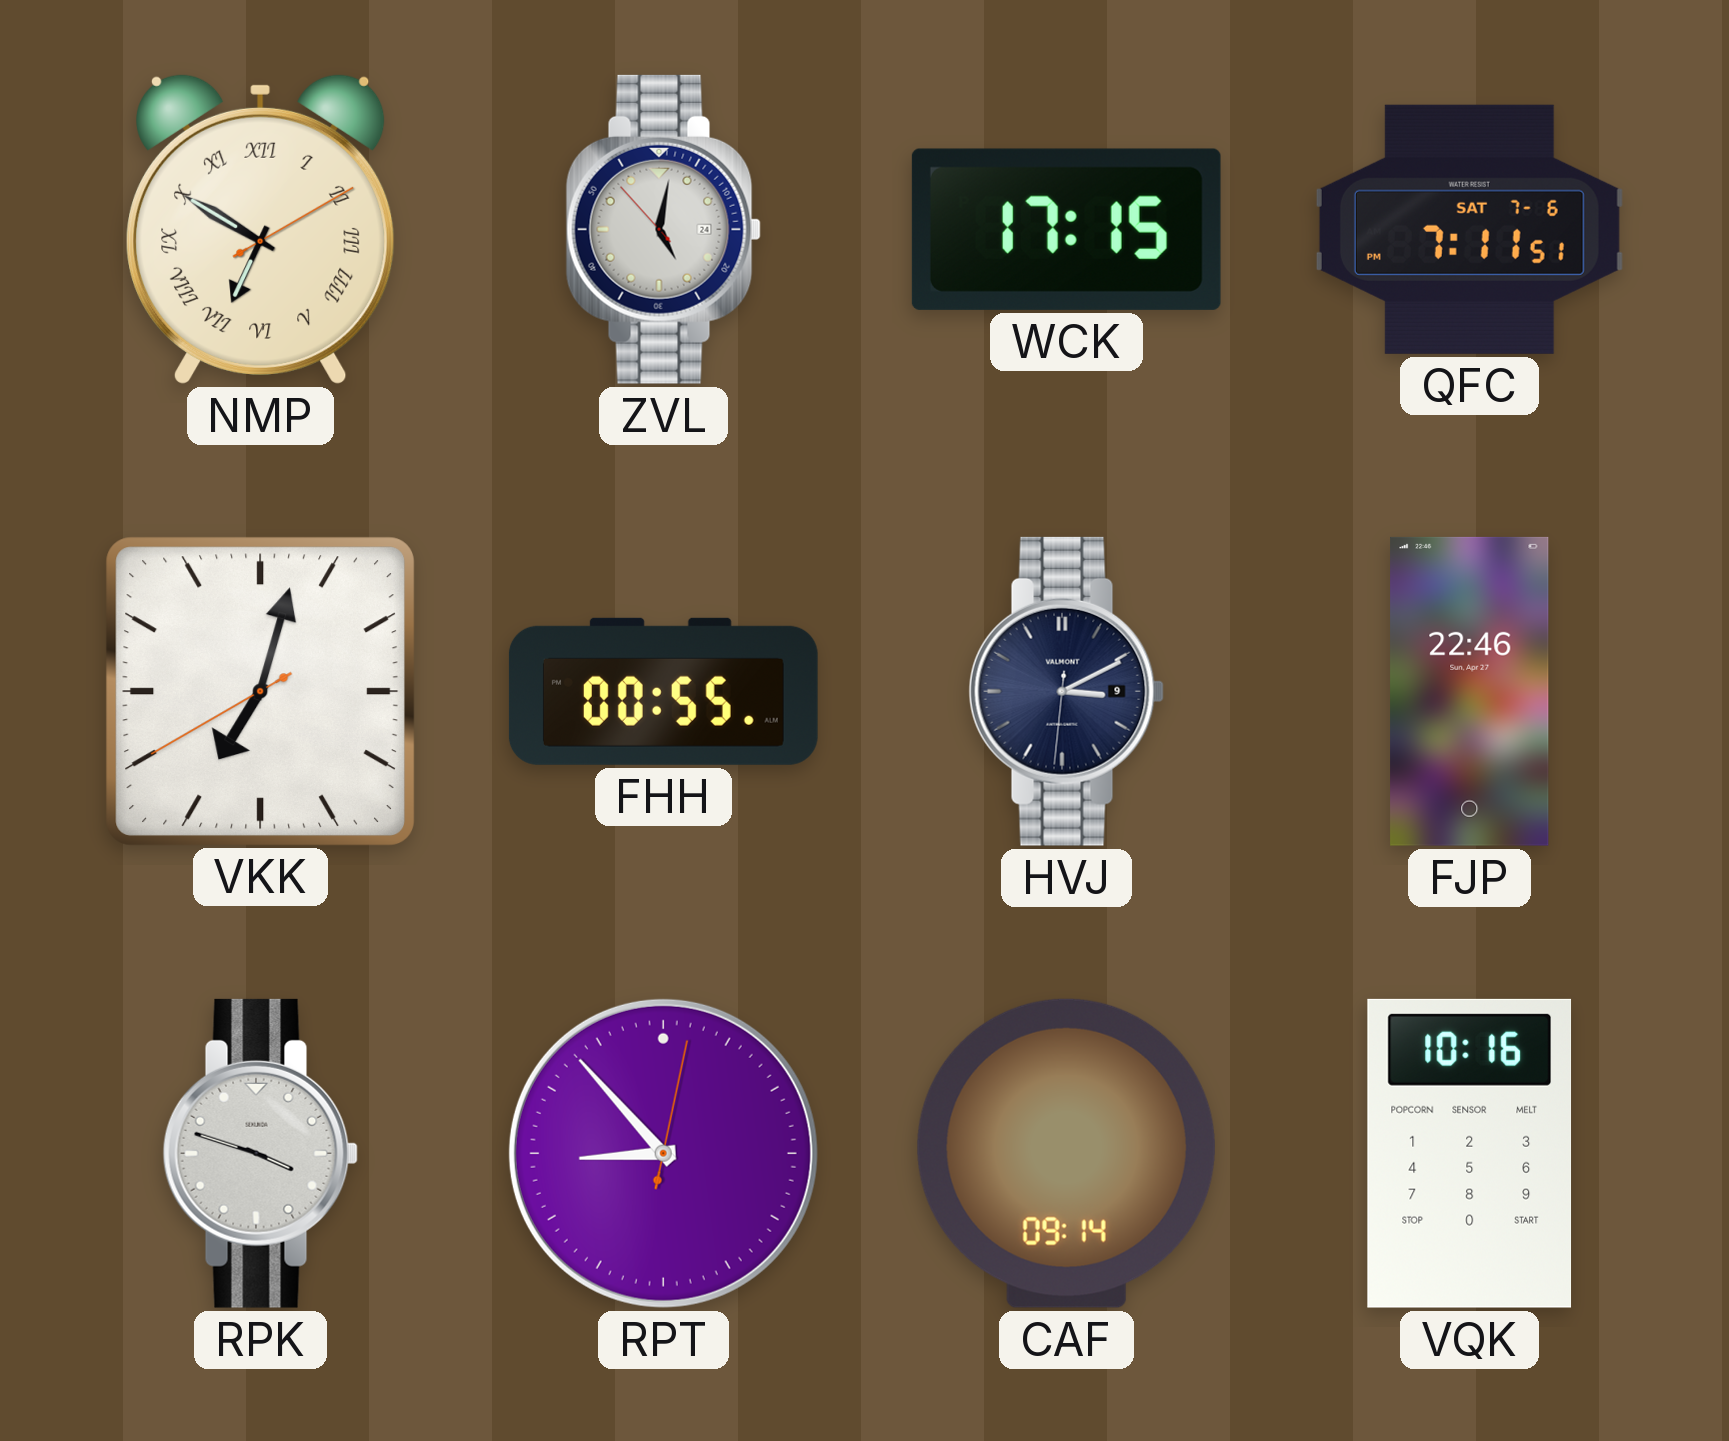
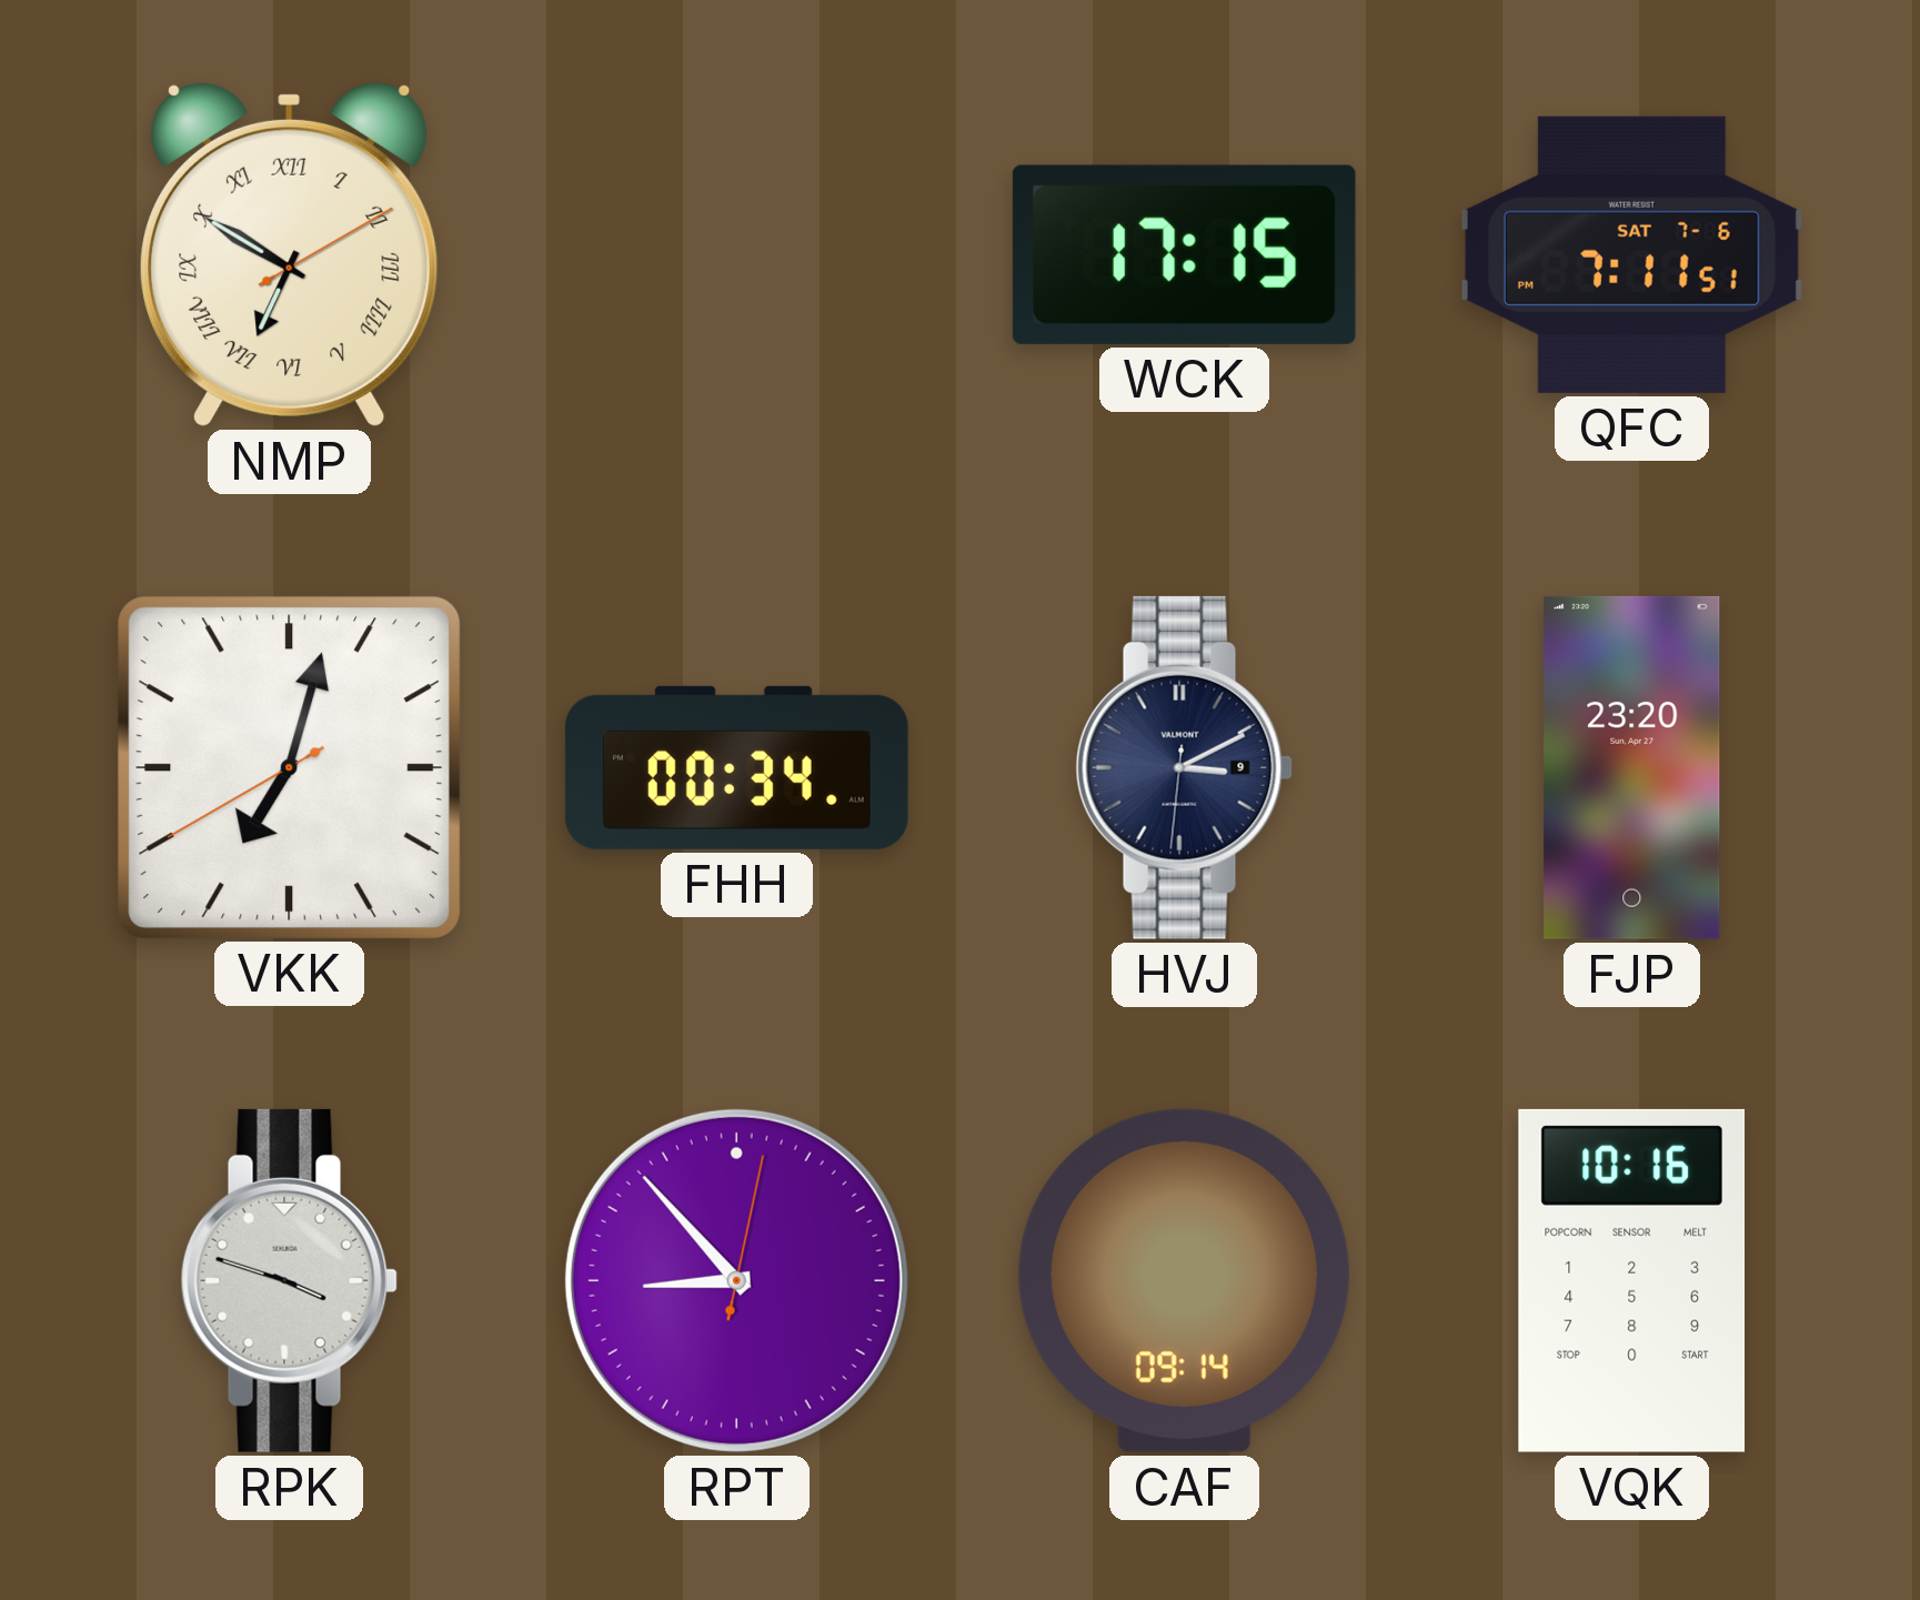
ZVL: 5:01 -> none
FHH: 00:55 -> 00:34
FJP: 22:46 -> 23:20
